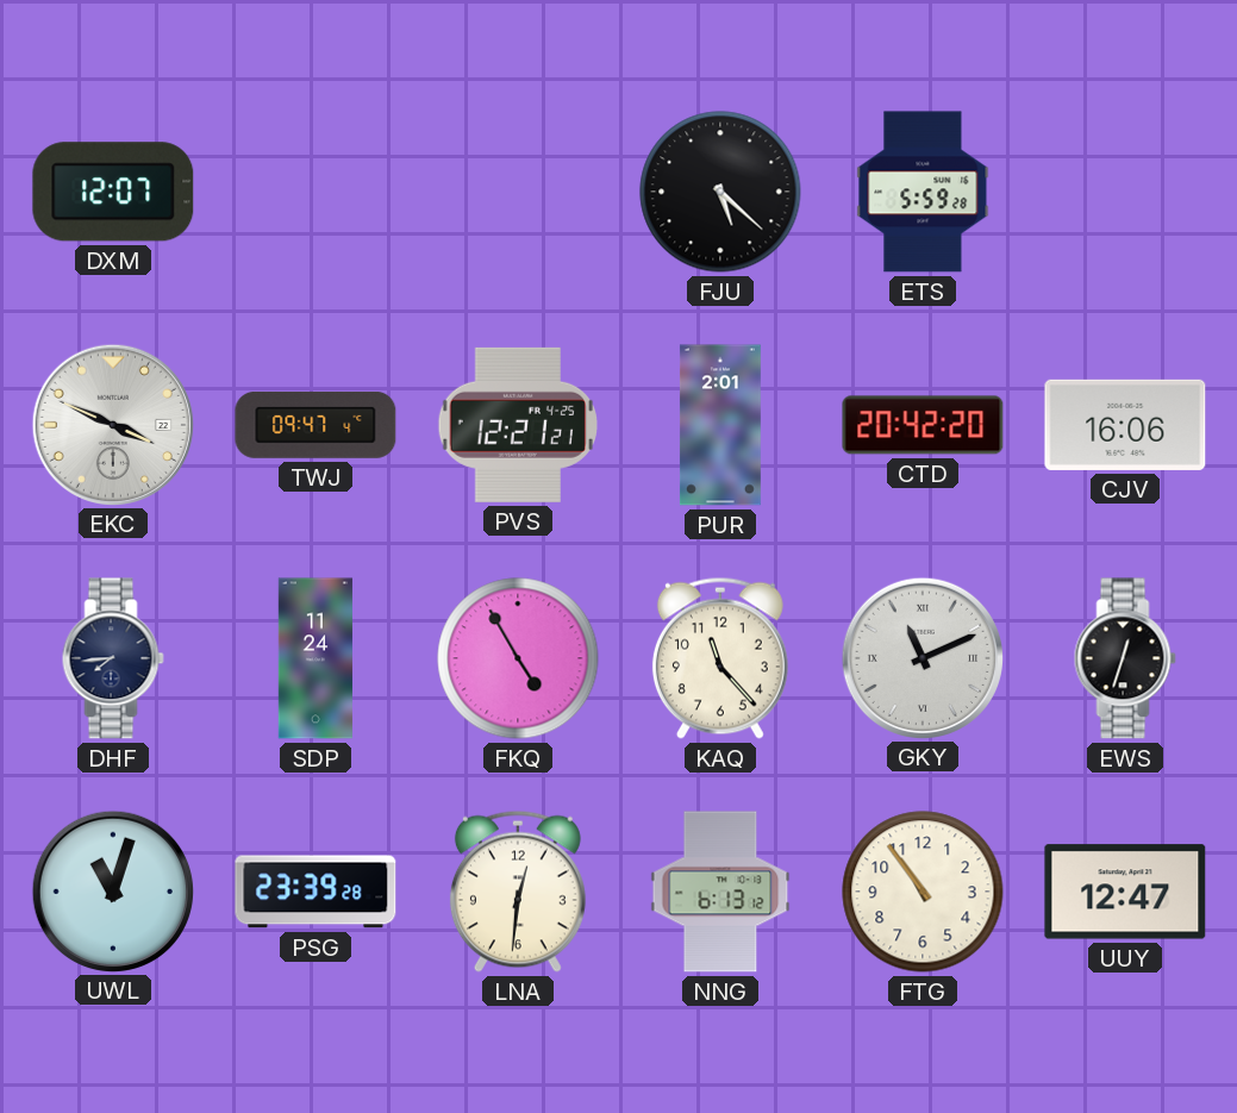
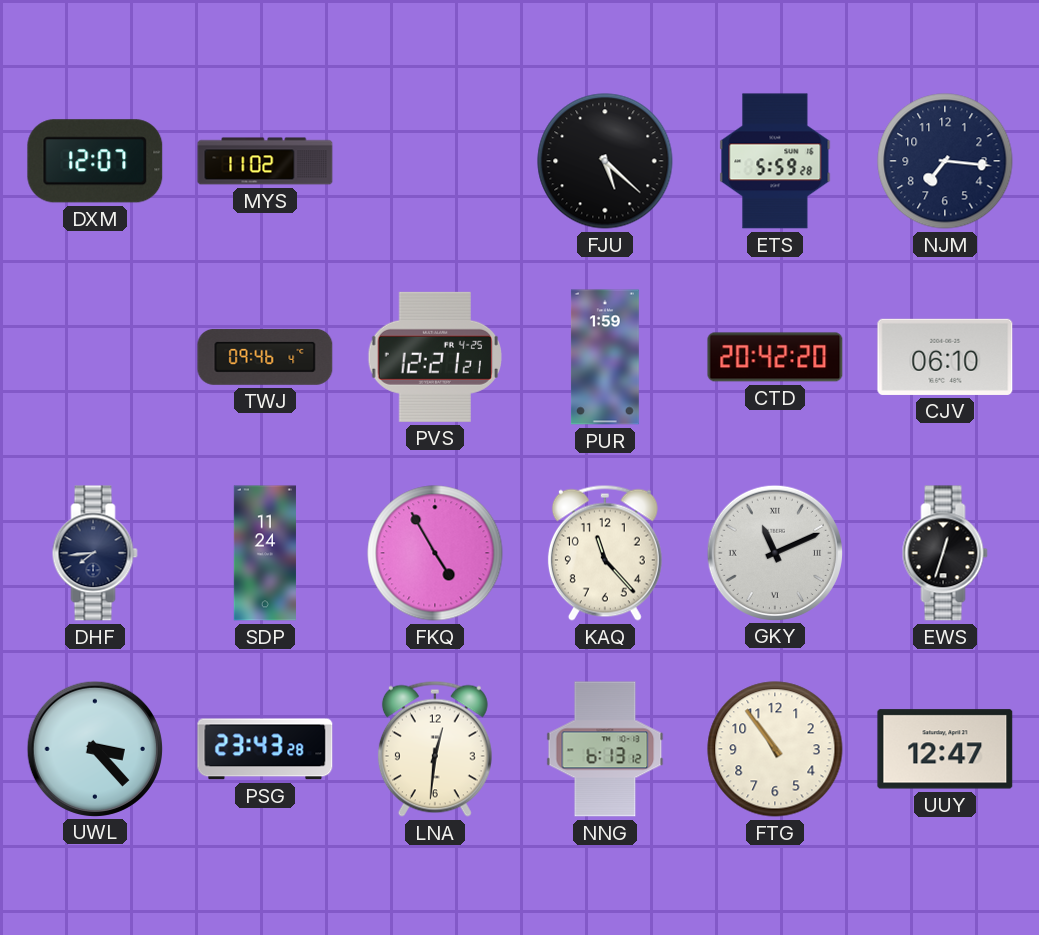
MYS: none -> 11:02
NJM: none -> 7:16
EKC: 3:49 -> none
TWJ: 09:47 -> 09:46
PUR: 2:01 -> 1:59
CJV: 16:06 -> 06:10
UWL: 11:03 -> 3:23
PSG: 23:39 -> 23:43
